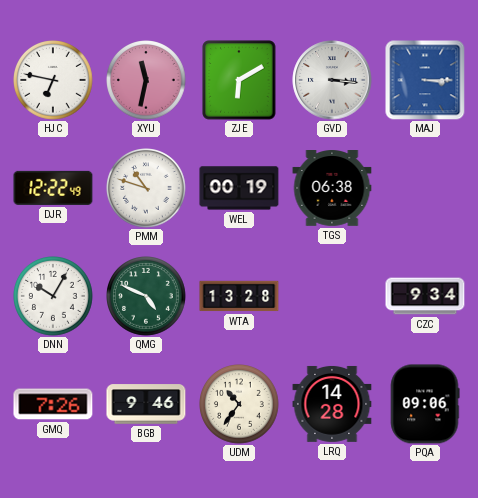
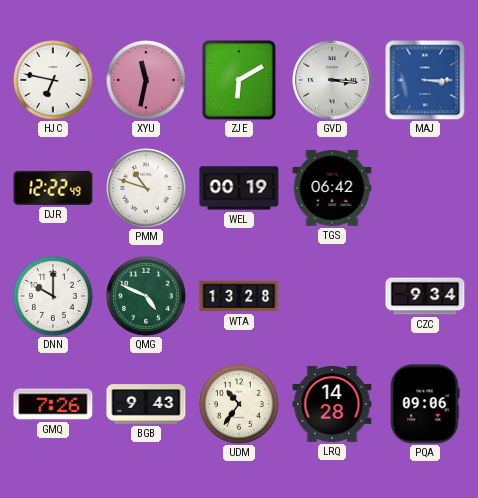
TGS: 06:38 -> 06:42
DNN: 10:05 -> 10:00
BGB: 9:46 -> 9:43
